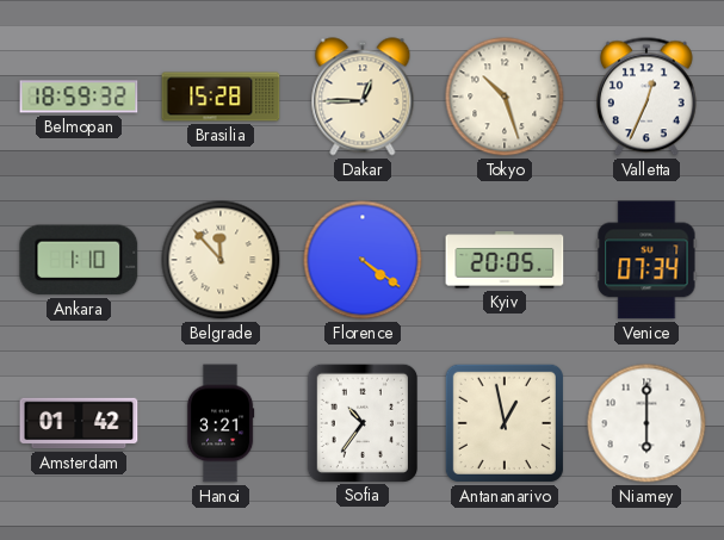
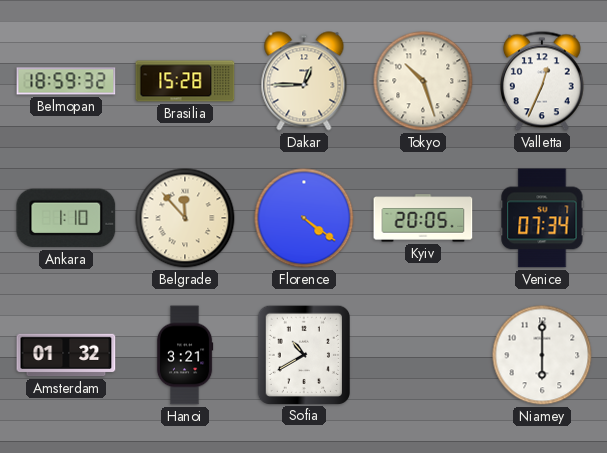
Amsterdam: 01:42 -> 01:32
Sofia: 10:36 -> 10:40
Antananarivo: 12:58 -> none
